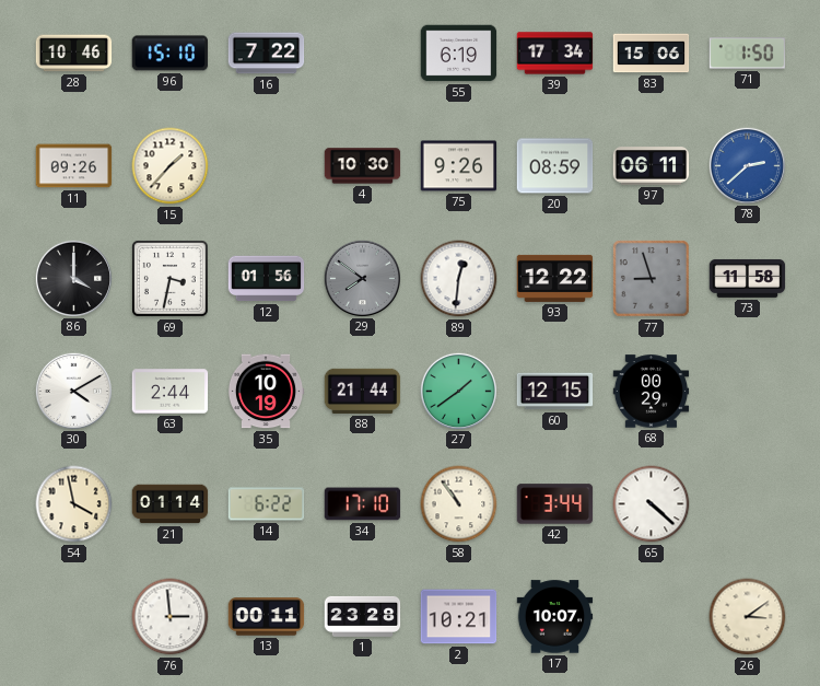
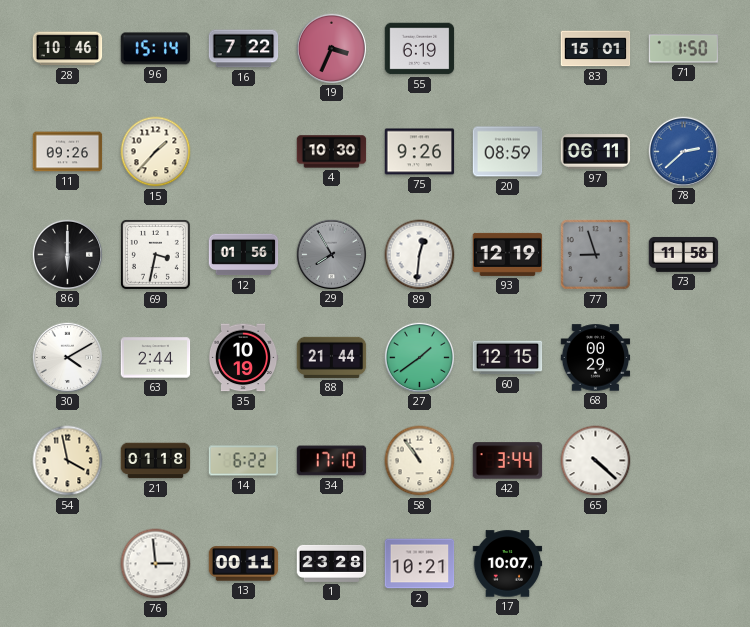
96: 15:10 -> 15:14
19: none -> 3:34
39: 17:34 -> none
83: 15:06 -> 15:01
86: 4:00 -> 6:00
29: 7:51 -> 7:55
93: 12:22 -> 12:19
21: 01:14 -> 01:18
26: 3:09 -> none
